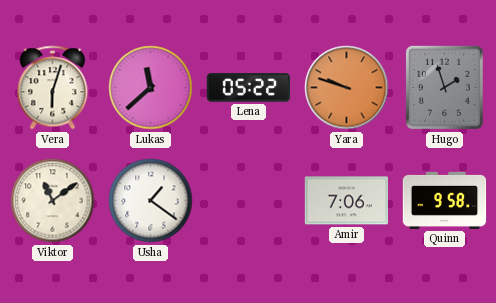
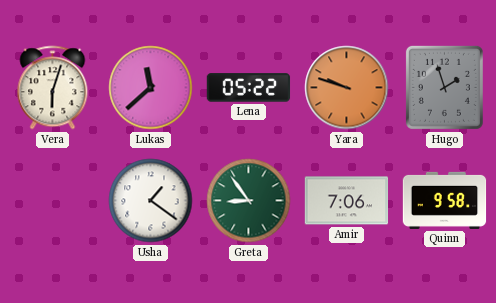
Viktor: 11:09 -> none
Greta: none -> 8:54
